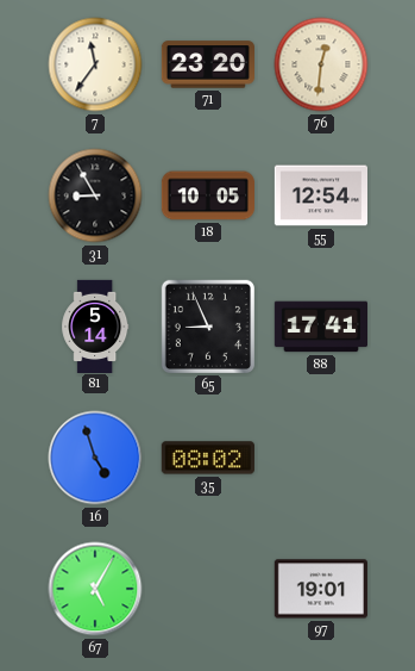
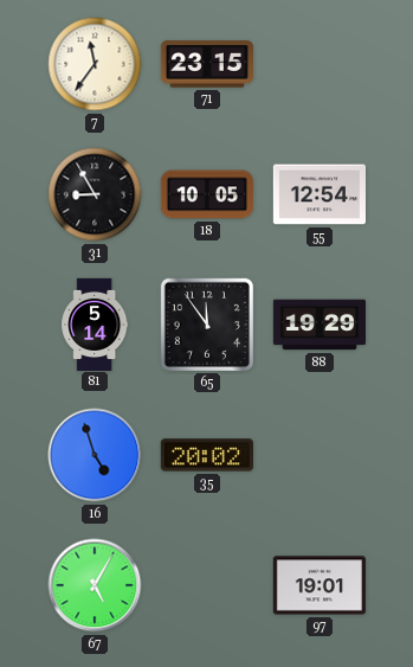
71: 23:20 -> 23:15
76: 12:31 -> none
65: 8:56 -> 11:54
88: 17:41 -> 19:29
35: 08:02 -> 20:02
